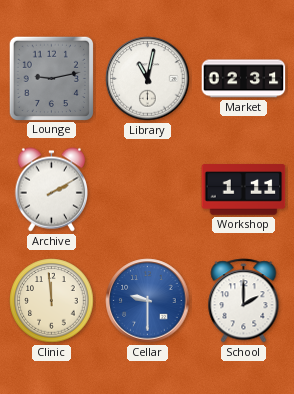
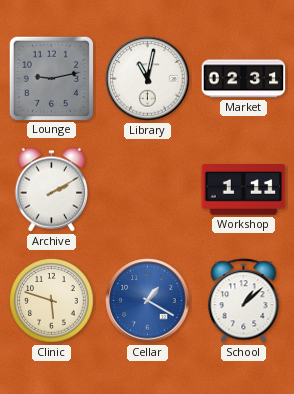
Clinic: 11:59 -> 5:48
Cellar: 9:30 -> 1:20
School: 2:00 -> 1:08
